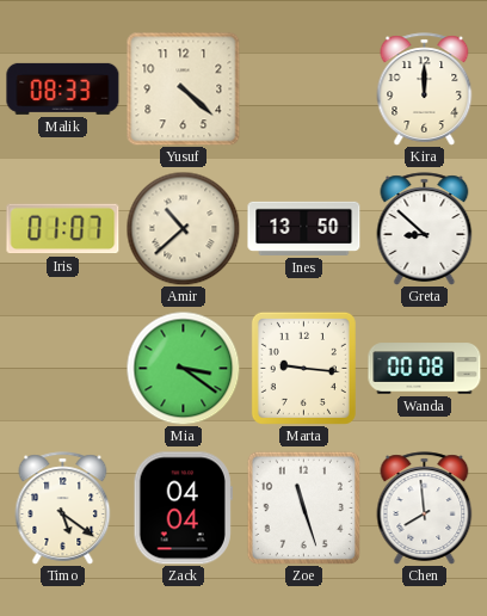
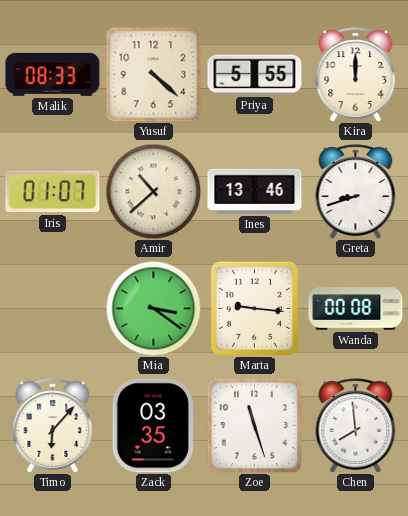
Priya: none -> 5:55
Ines: 13:50 -> 13:46
Greta: 8:52 -> 8:42
Timo: 5:21 -> 6:07
Zack: 04:04 -> 03:35
